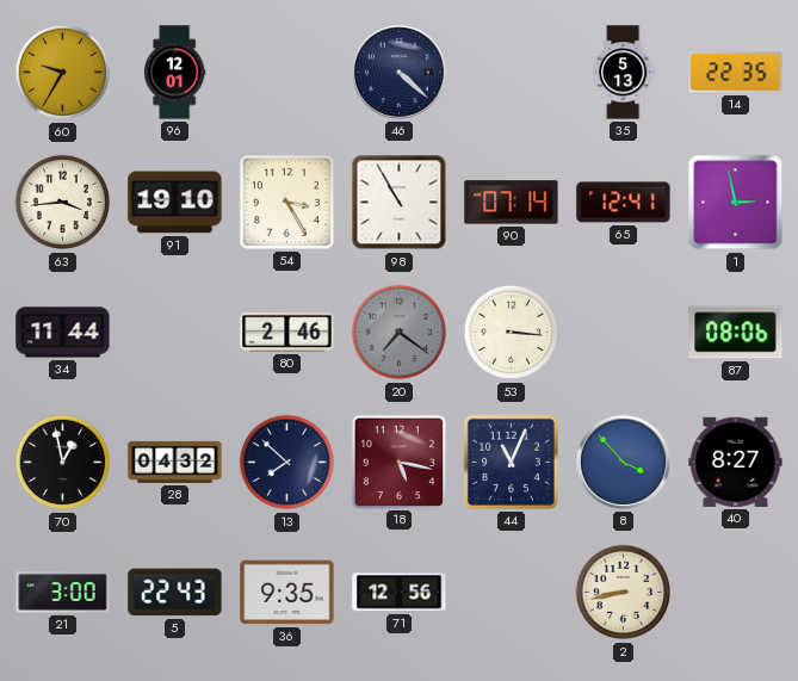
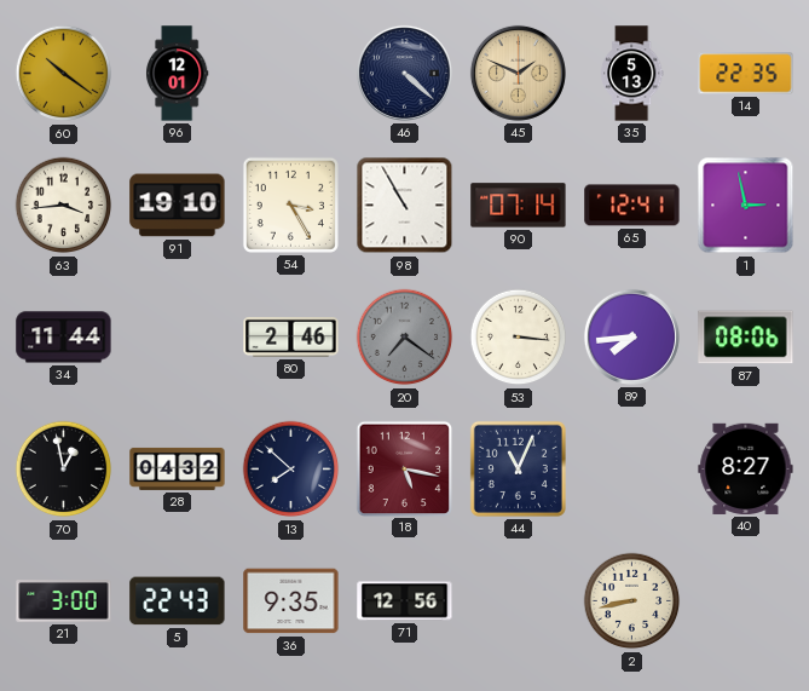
60: 9:35 -> 10:21
45: none -> 1:49
89: none -> 7:44
8: 3:53 -> none
